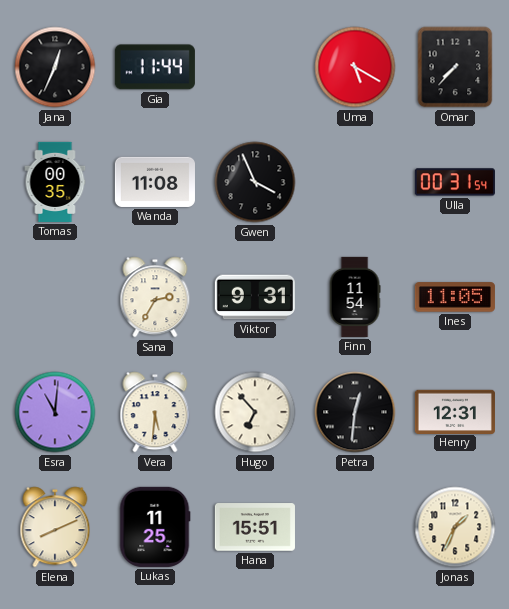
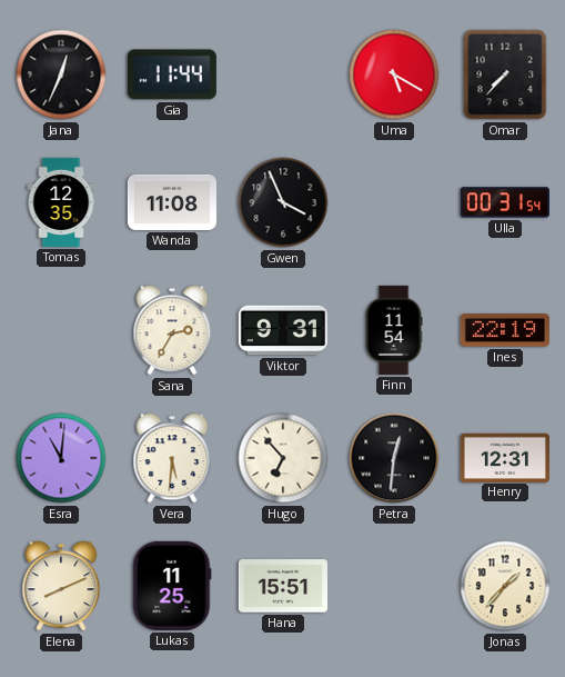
Tomas: 00:35 -> 12:35
Ines: 11:05 -> 22:19
Jonas: 1:34 -> 1:37
